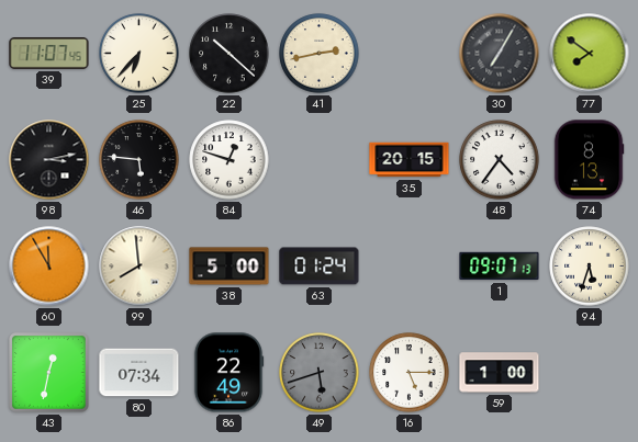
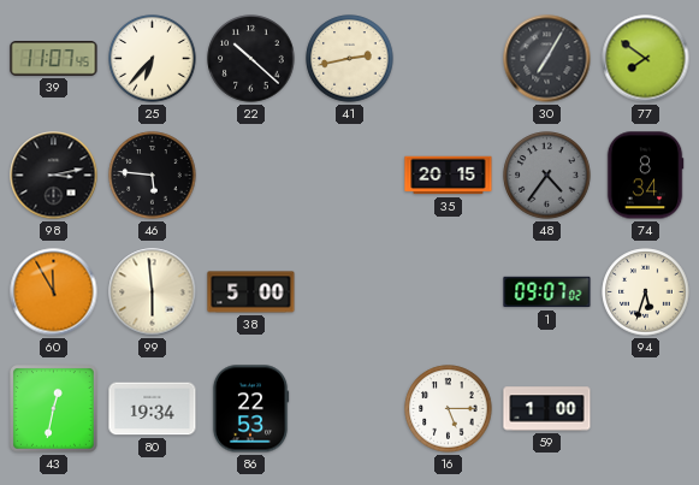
84: 12:48 -> none
48 dial: white -> grey
74: 8:13 -> 8:34
99: 7:59 -> 5:59
63: 01:24 -> none
1: 09:07:13 -> 09:07:02
80: 07:34 -> 19:34
86: 22:49 -> 22:53
49: 5:42 -> none
